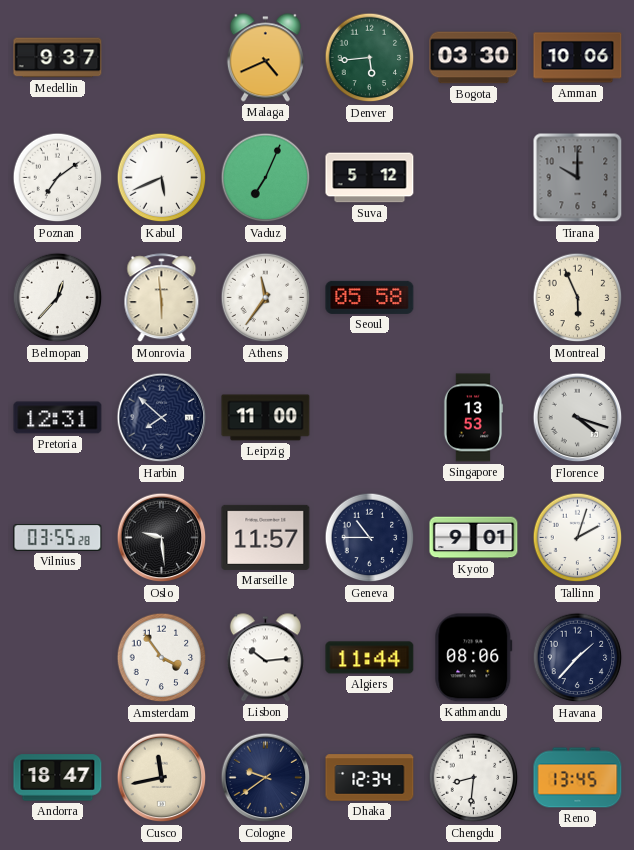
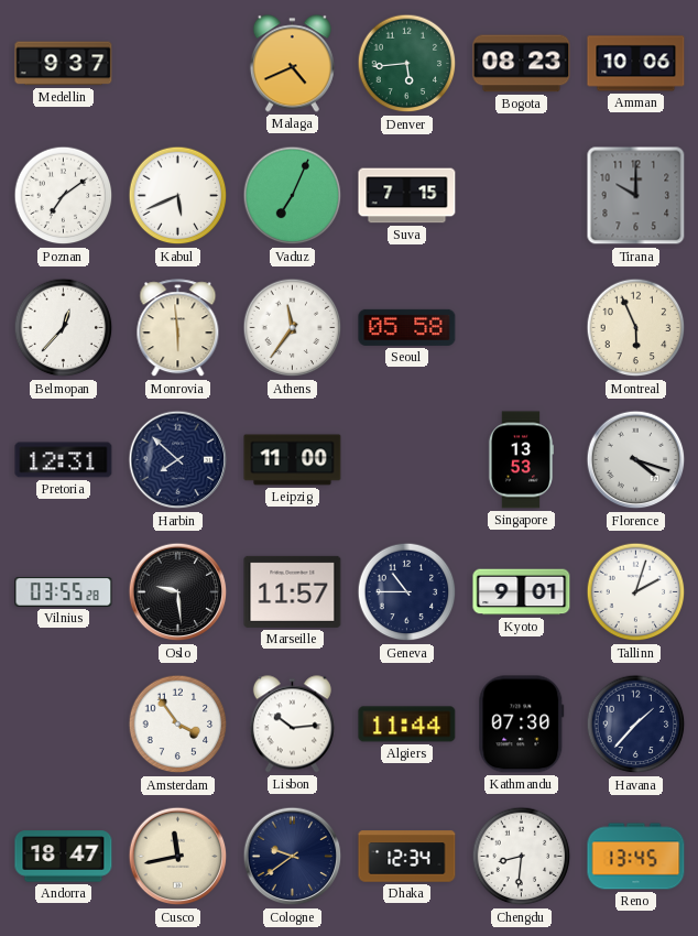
Bogota: 03:30 -> 08:23
Suva: 5:12 -> 7:15
Kathmandu: 08:06 -> 07:30
